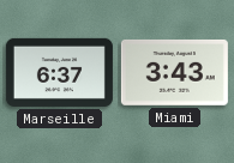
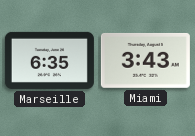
Marseille: 6:37 -> 6:35
